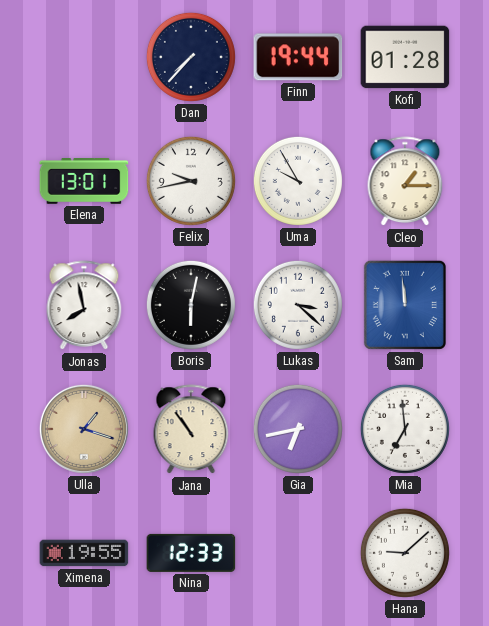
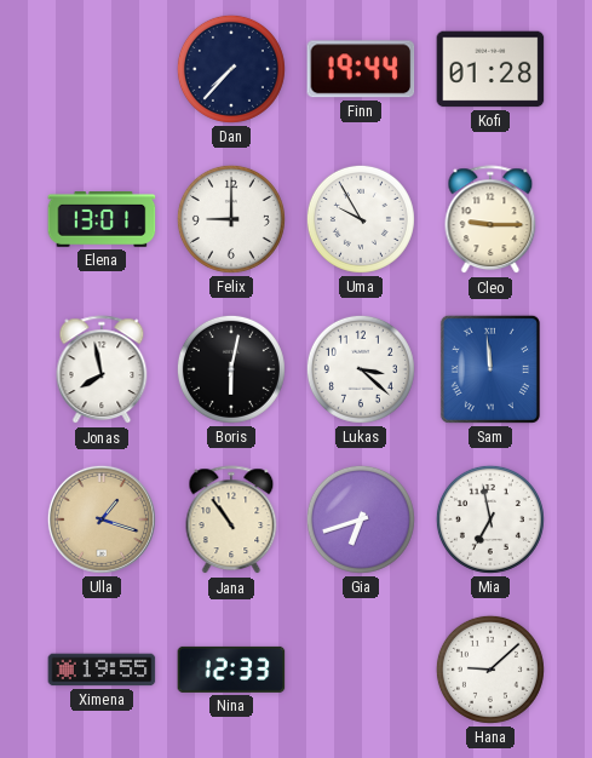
Felix: 9:43 -> 9:00
Cleo: 1:15 -> 9:15
Gia: 6:43 -> 6:42
Mia: 6:59 -> 6:58
